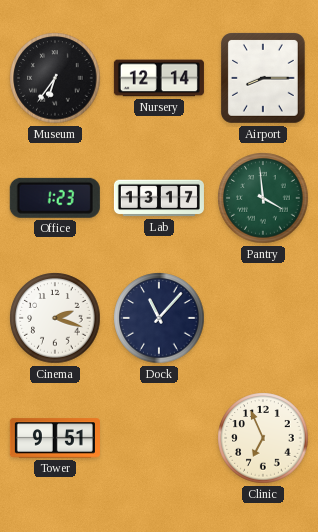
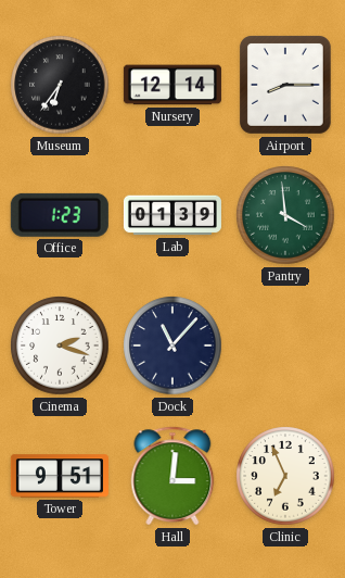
Lab: 13:17 -> 01:39
Hall: none -> 3:01
